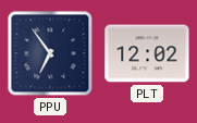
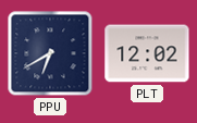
PPU: 6:54 -> 6:40
